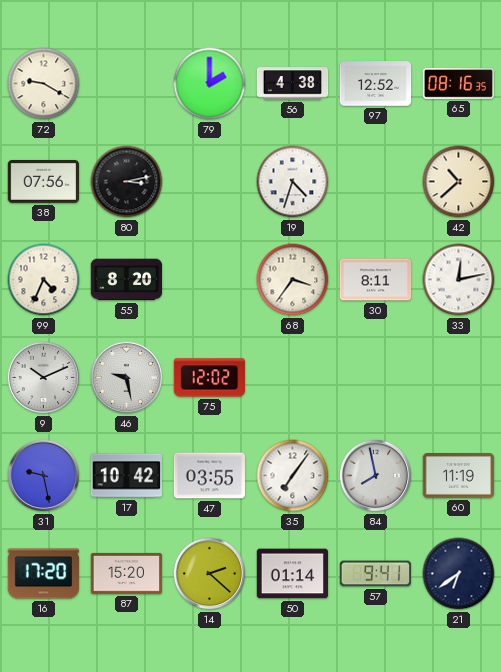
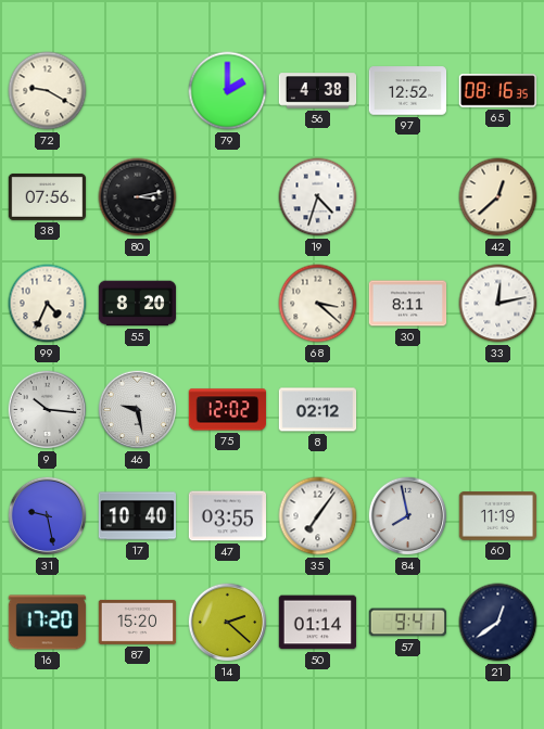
42: 10:38 -> 12:38
68: 3:36 -> 3:22
9: 10:11 -> 10:16
8: none -> 02:12
17: 10:42 -> 10:40
21: 6:39 -> 12:39
